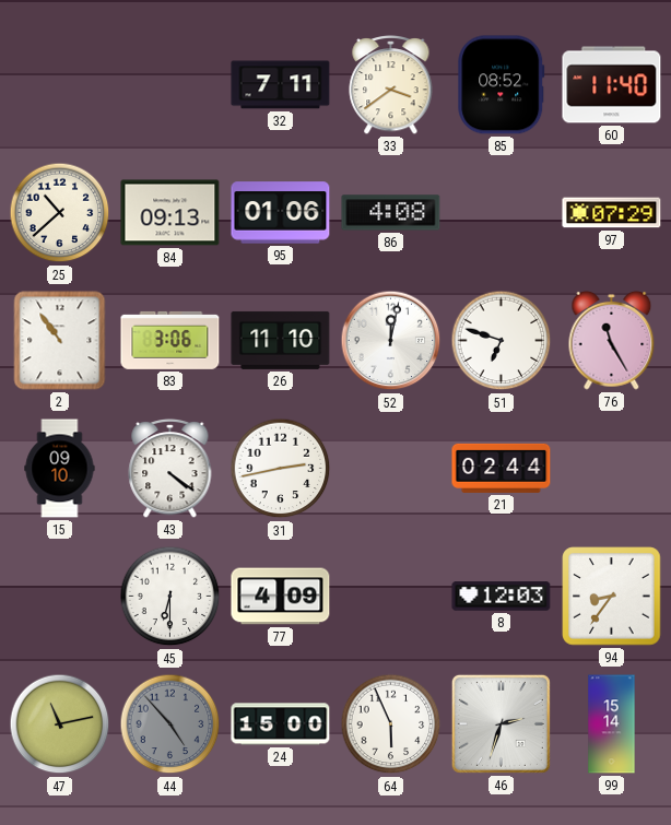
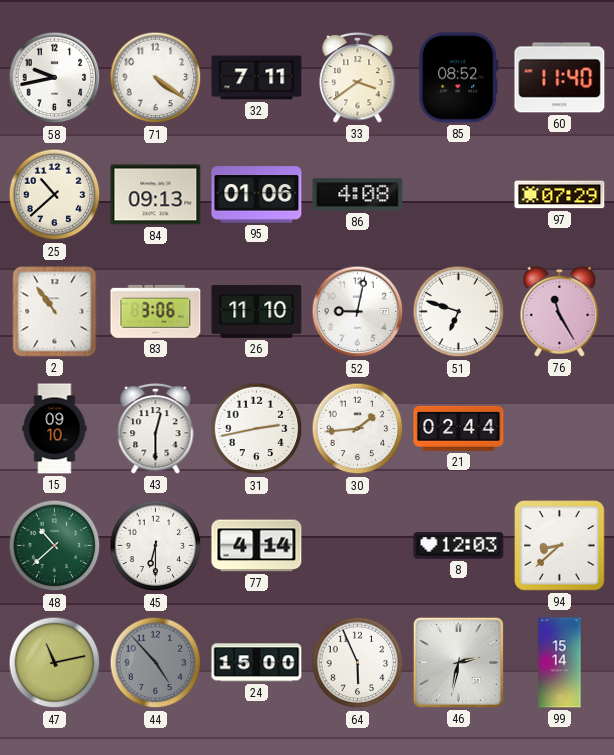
58: none -> 9:43
71: none -> 4:21
52: 12:02 -> 9:02
43: 4:21 -> 12:30
30: none -> 1:44
48: none -> 10:38
77: 4:09 -> 4:14
94: 8:36 -> 8:38
46: 2:33 -> 2:32
